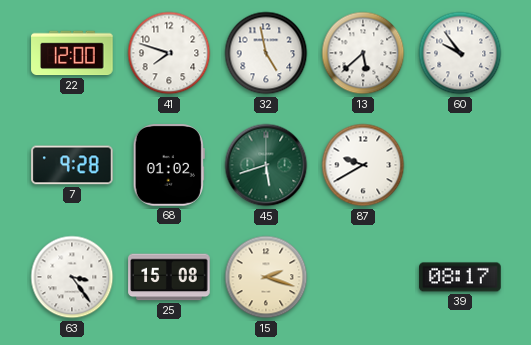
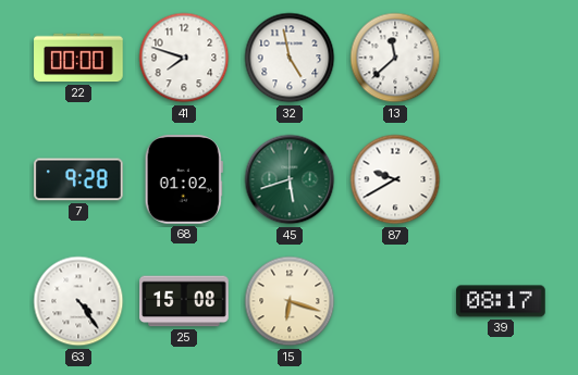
22: 12:00 -> 00:00
13: 5:38 -> 11:38
60: 9:54 -> none
63: 3:24 -> 4:24
15: 2:18 -> 6:18
